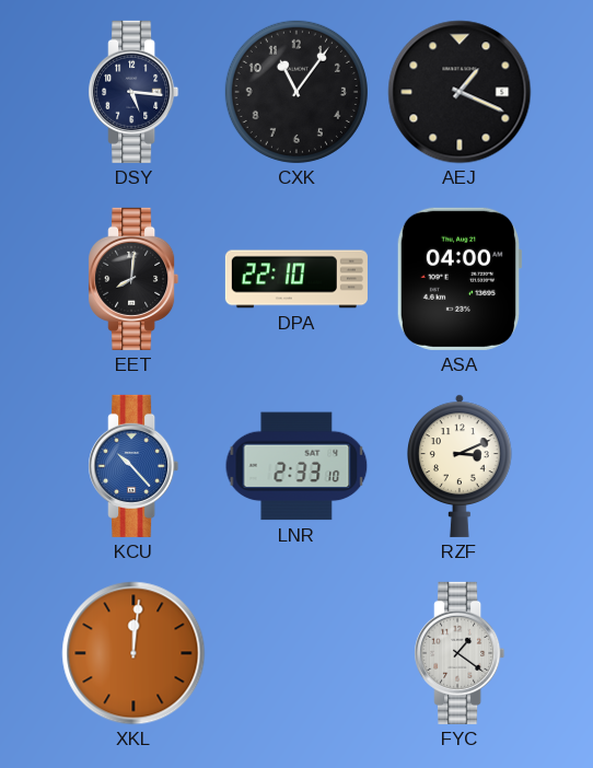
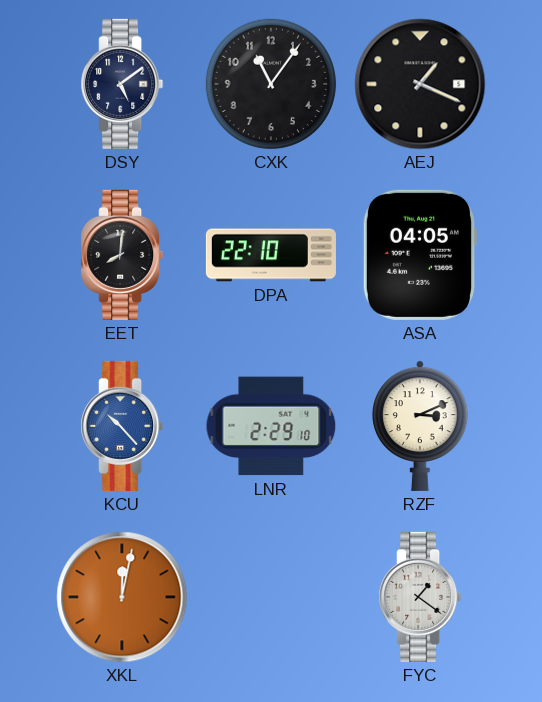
DSY: 5:16 -> 5:09
ASA: 04:00 -> 04:05
LNR: 2:33 -> 2:29
XKL: 12:01 -> 12:02
